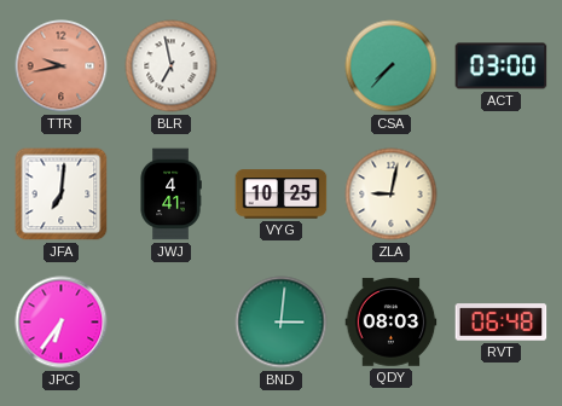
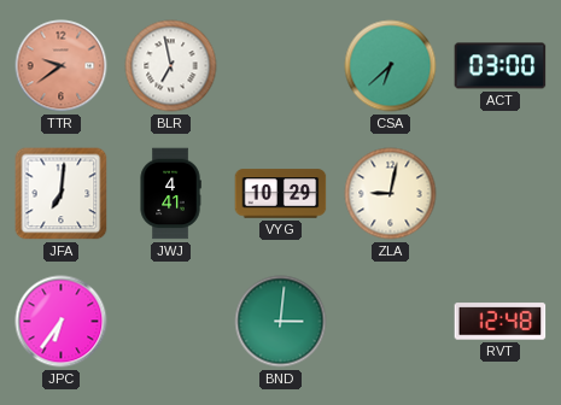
TTR: 9:43 -> 9:39
CSA: 7:37 -> 6:38
VYG: 10:25 -> 10:29
QDY: 08:03 -> none
RVT: 06:48 -> 12:48
